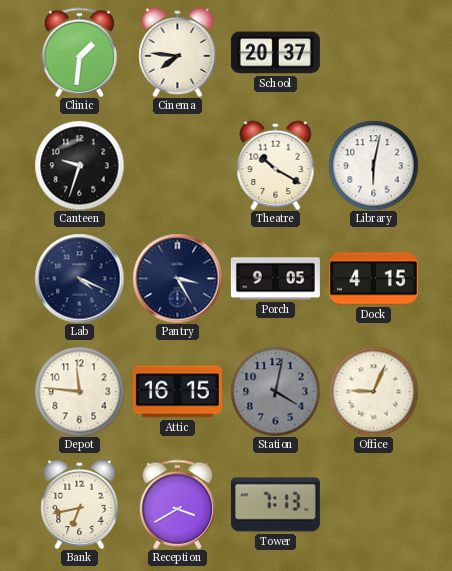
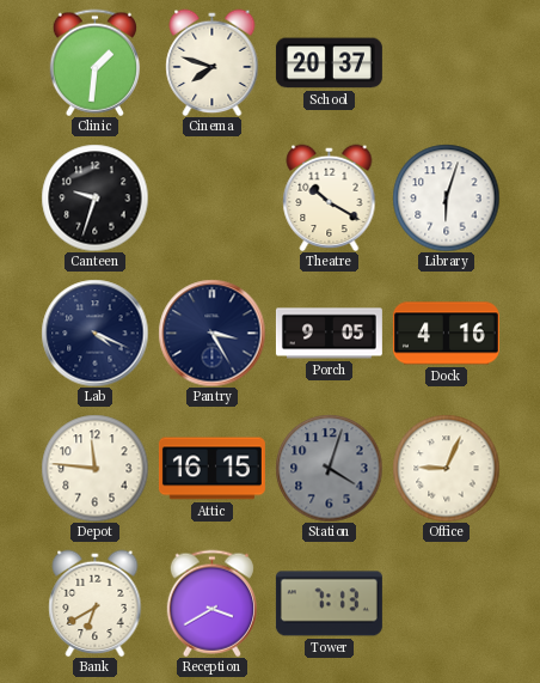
Cinema: 7:46 -> 7:48
Library: 6:02 -> 6:03
Dock: 4:15 -> 4:16
Station: 4:02 -> 4:03
Bank: 6:43 -> 6:40
